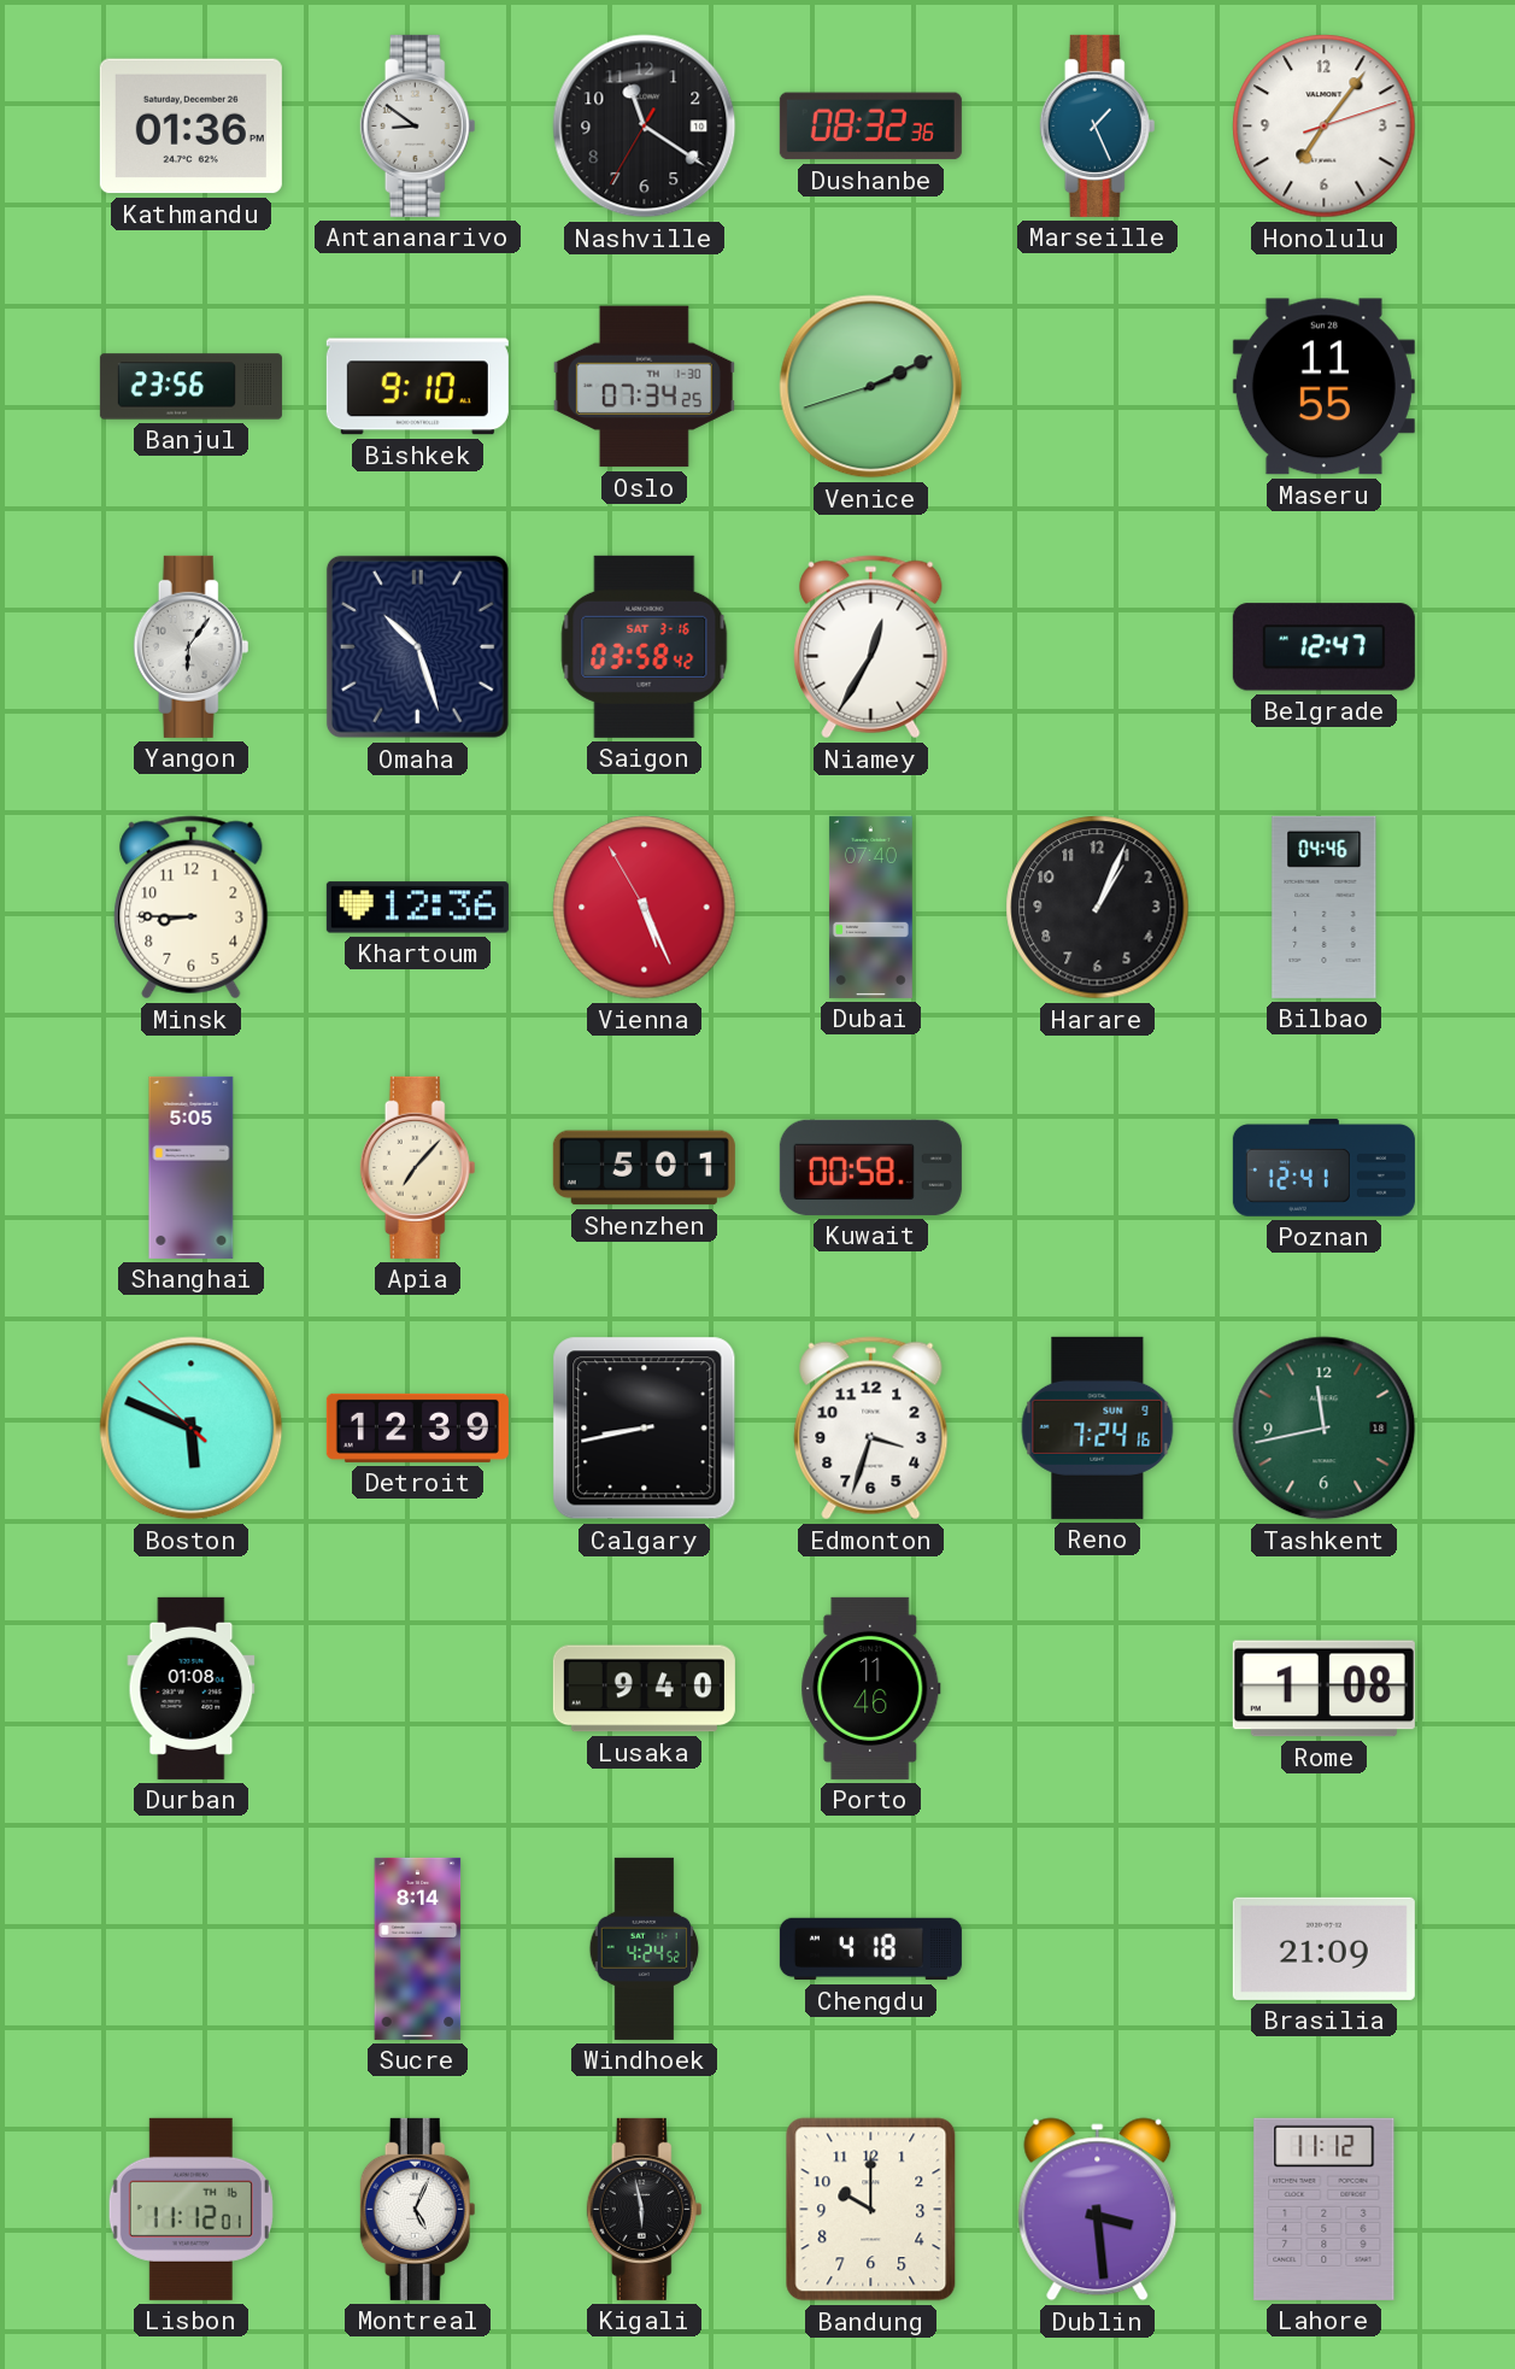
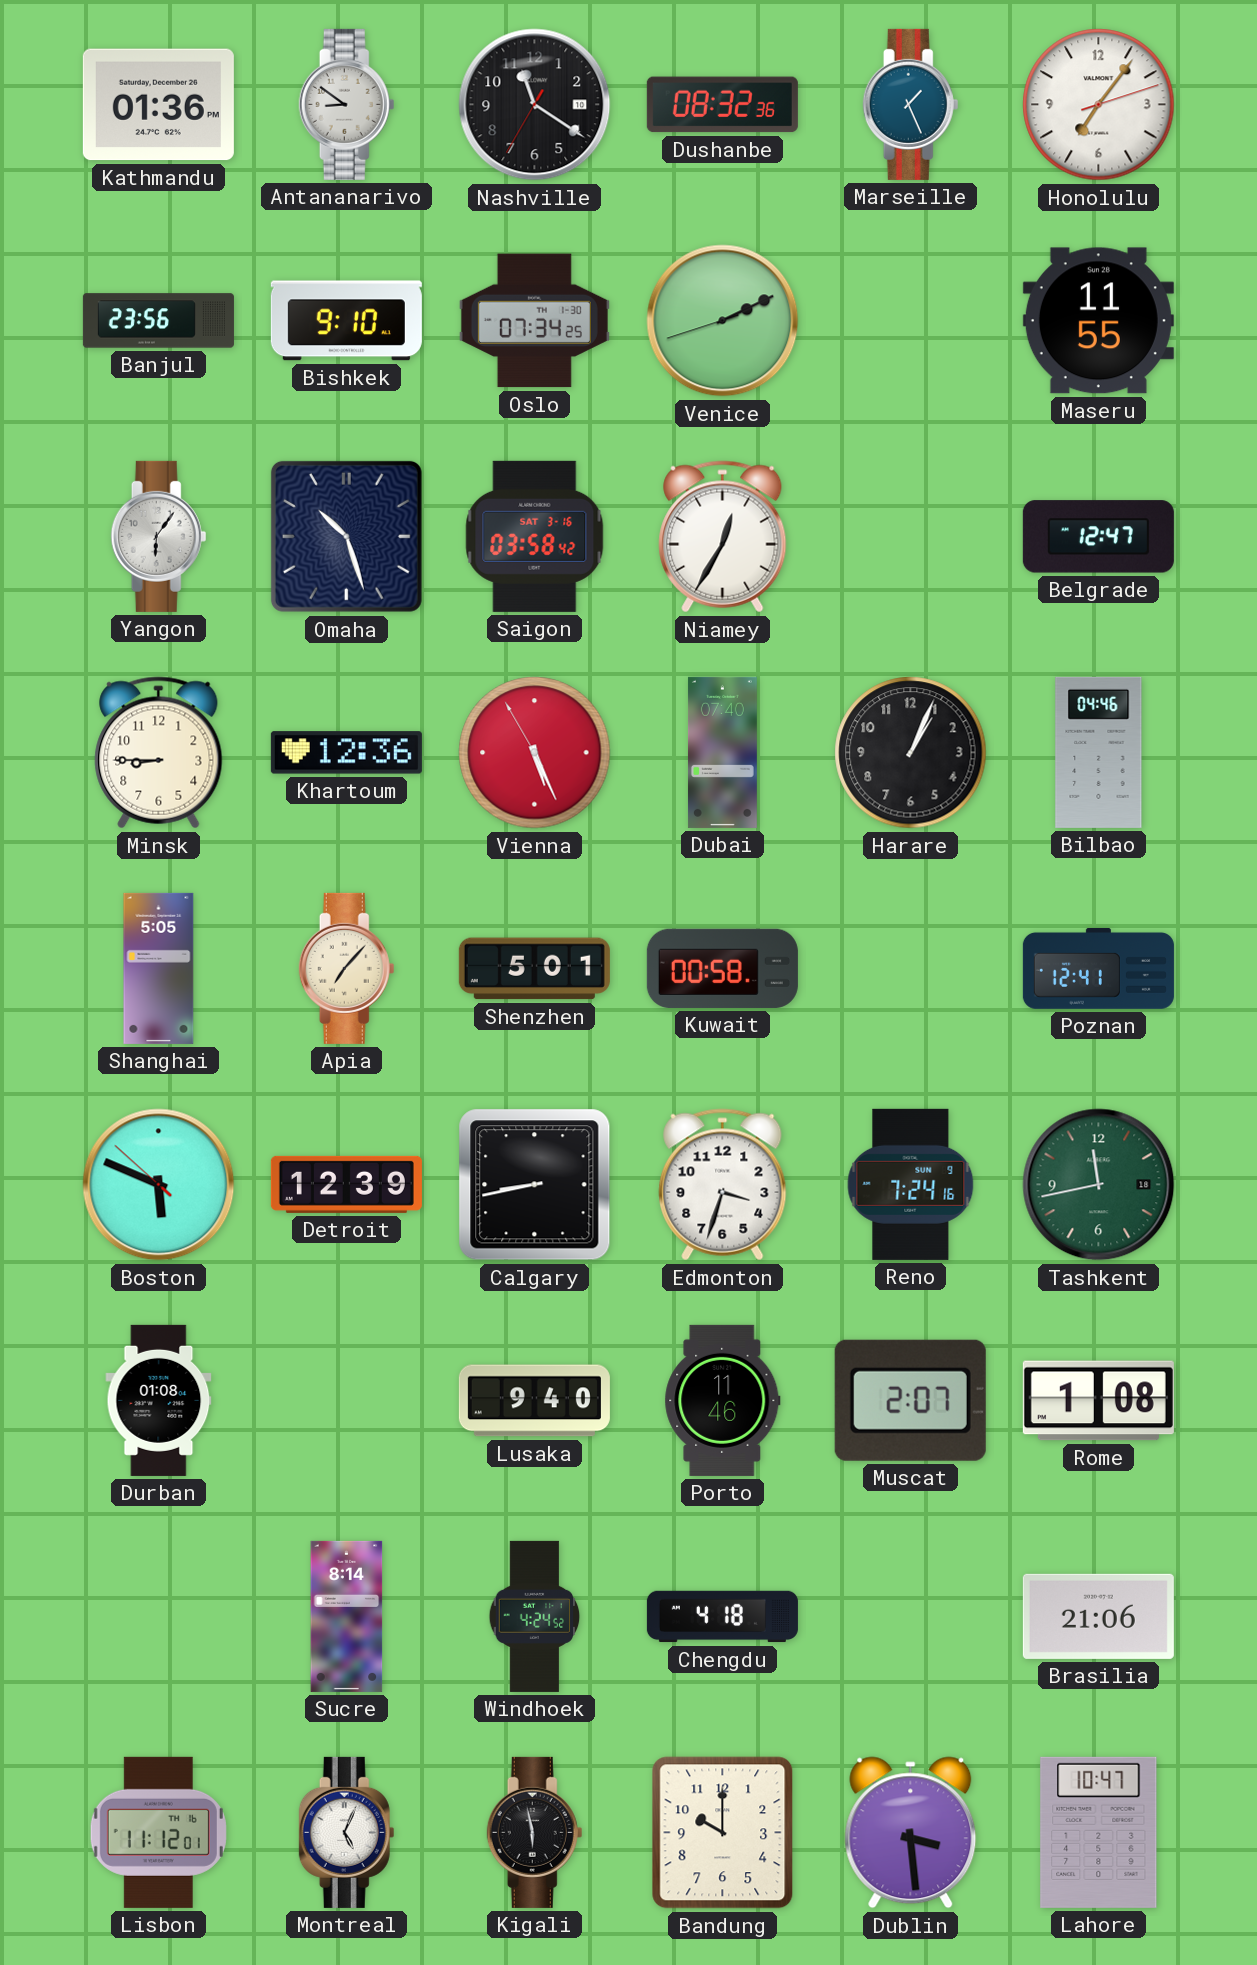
Muscat: none -> 2:07
Brasilia: 21:09 -> 21:06
Lahore: 11:12 -> 10:47
